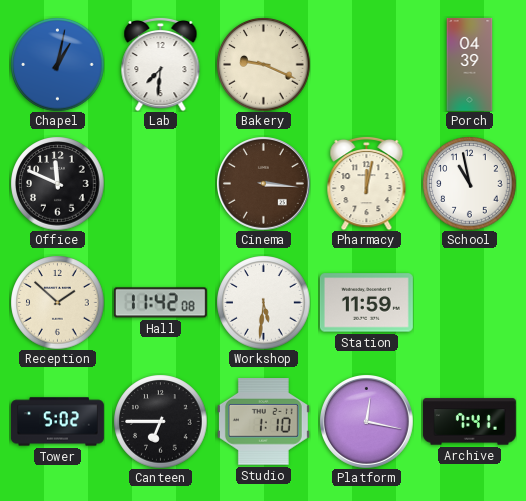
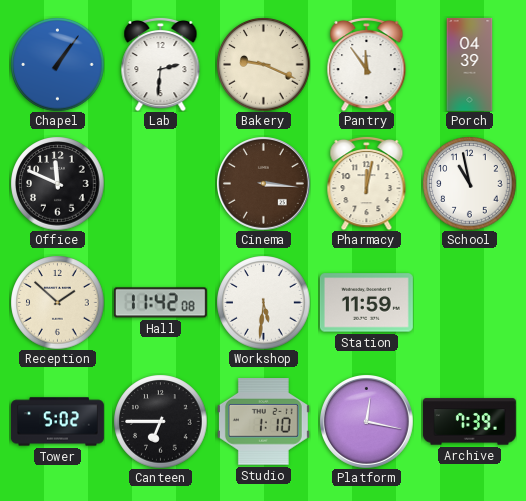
Chapel: 1:02 -> 1:06
Lab: 7:31 -> 2:31
Pantry: none -> 11:54
Archive: 7:41 -> 7:39
